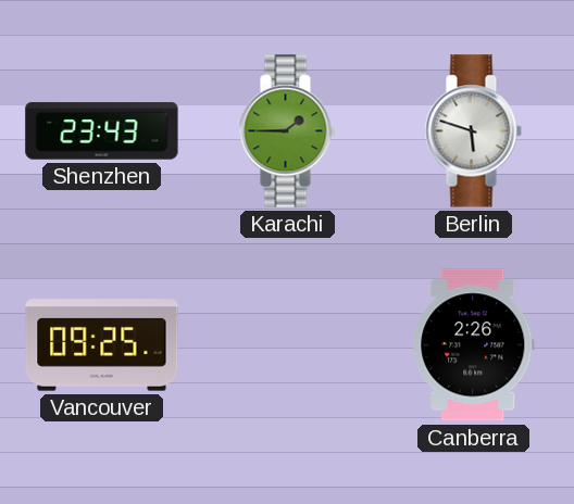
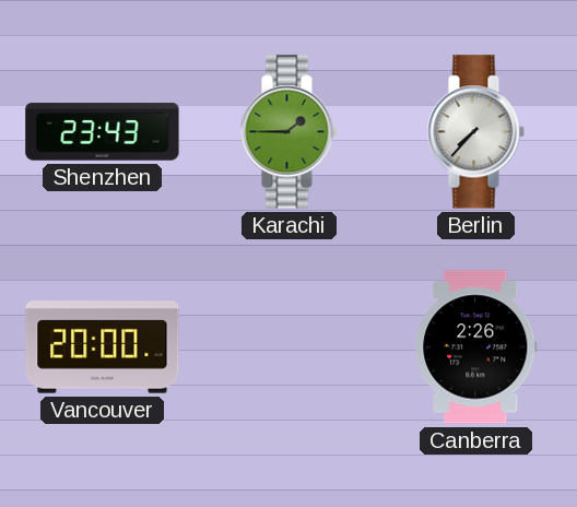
Berlin: 5:48 -> 7:37
Vancouver: 09:25 -> 20:00
